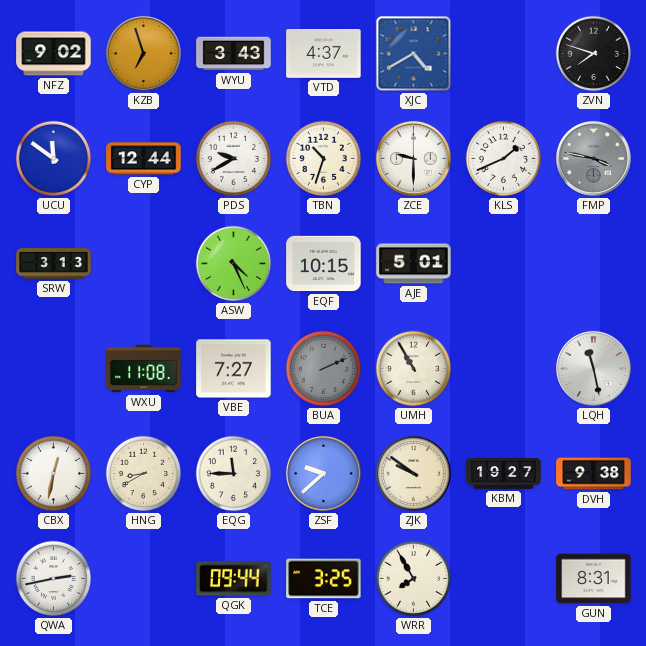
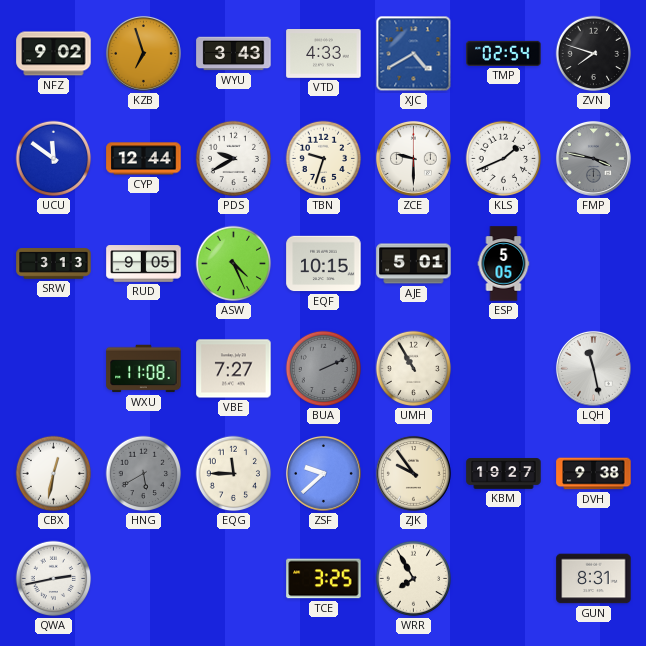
VTD: 4:37 -> 4:33
TMP: none -> 02:54
TBN: 10:33 -> 9:33
RUD: none -> 9:05
ESP: none -> 5:05
HNG: 8:40 -> 5:40
HNG dial: cream -> grey
ZJK: 9:51 -> 9:54
QGK: 09:44 -> none
